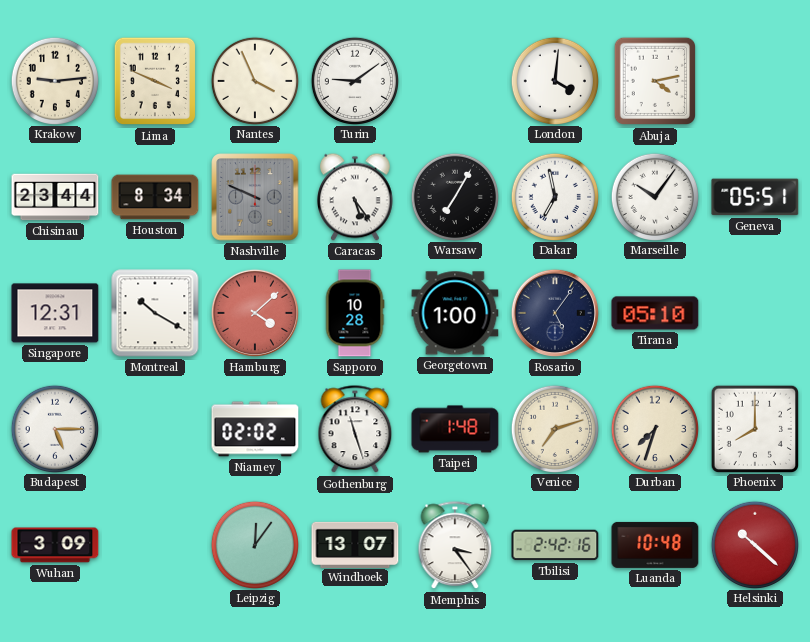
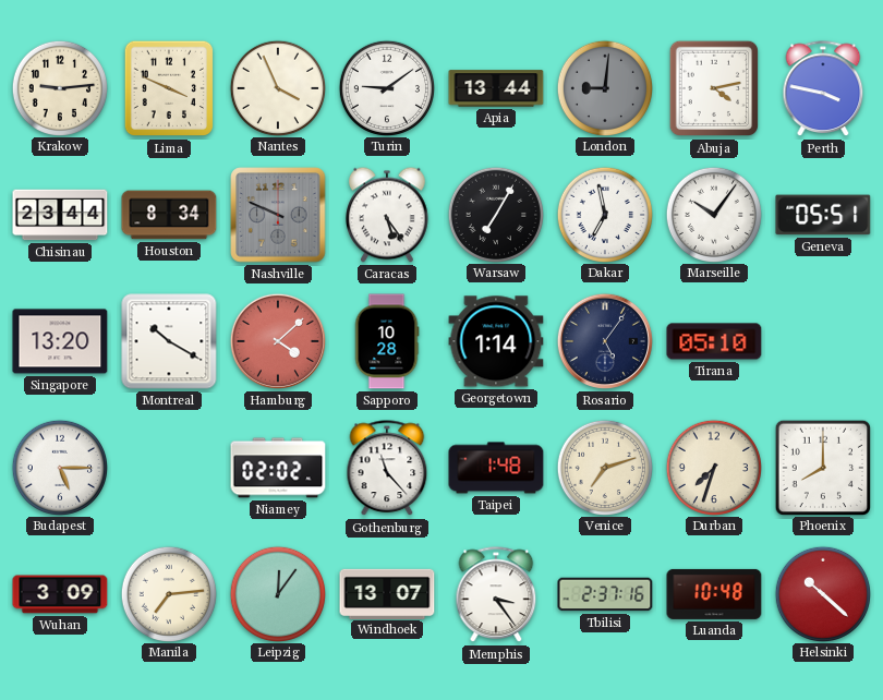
Apia: none -> 13:44
London: 4:01 -> 9:01
London dial: white -> grey
Perth: none -> 3:47
Singapore: 12:31 -> 13:20
Georgetown: 1:00 -> 1:14
Gothenburg: 11:27 -> 11:23
Manila: none -> 7:14
Tbilisi: 2:42 -> 2:37
